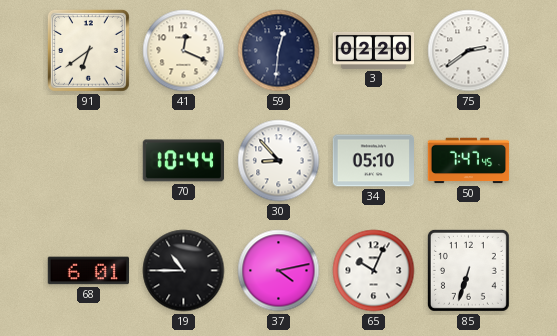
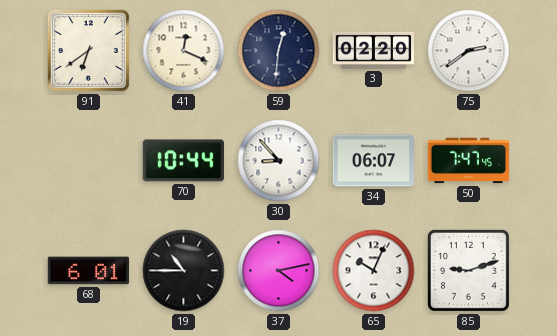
34: 05:10 -> 06:07
85: 6:33 -> 9:12
